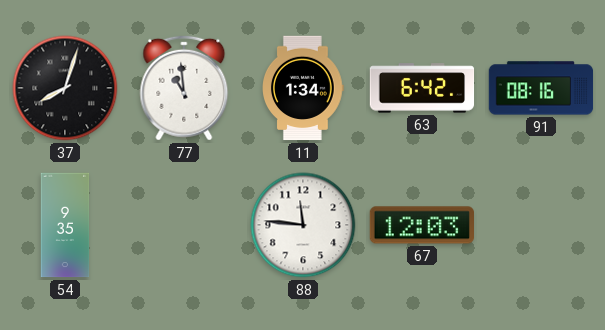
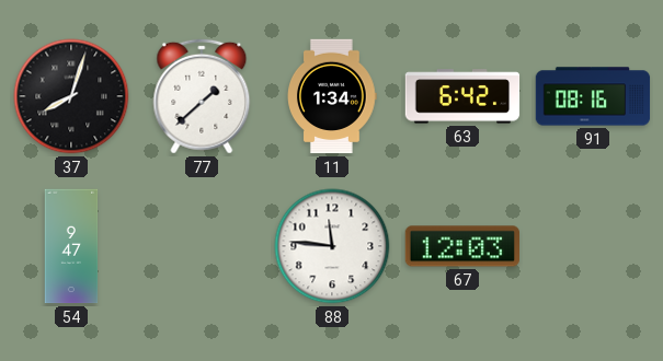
77: 10:59 -> 1:38
54: 9:35 -> 9:47
